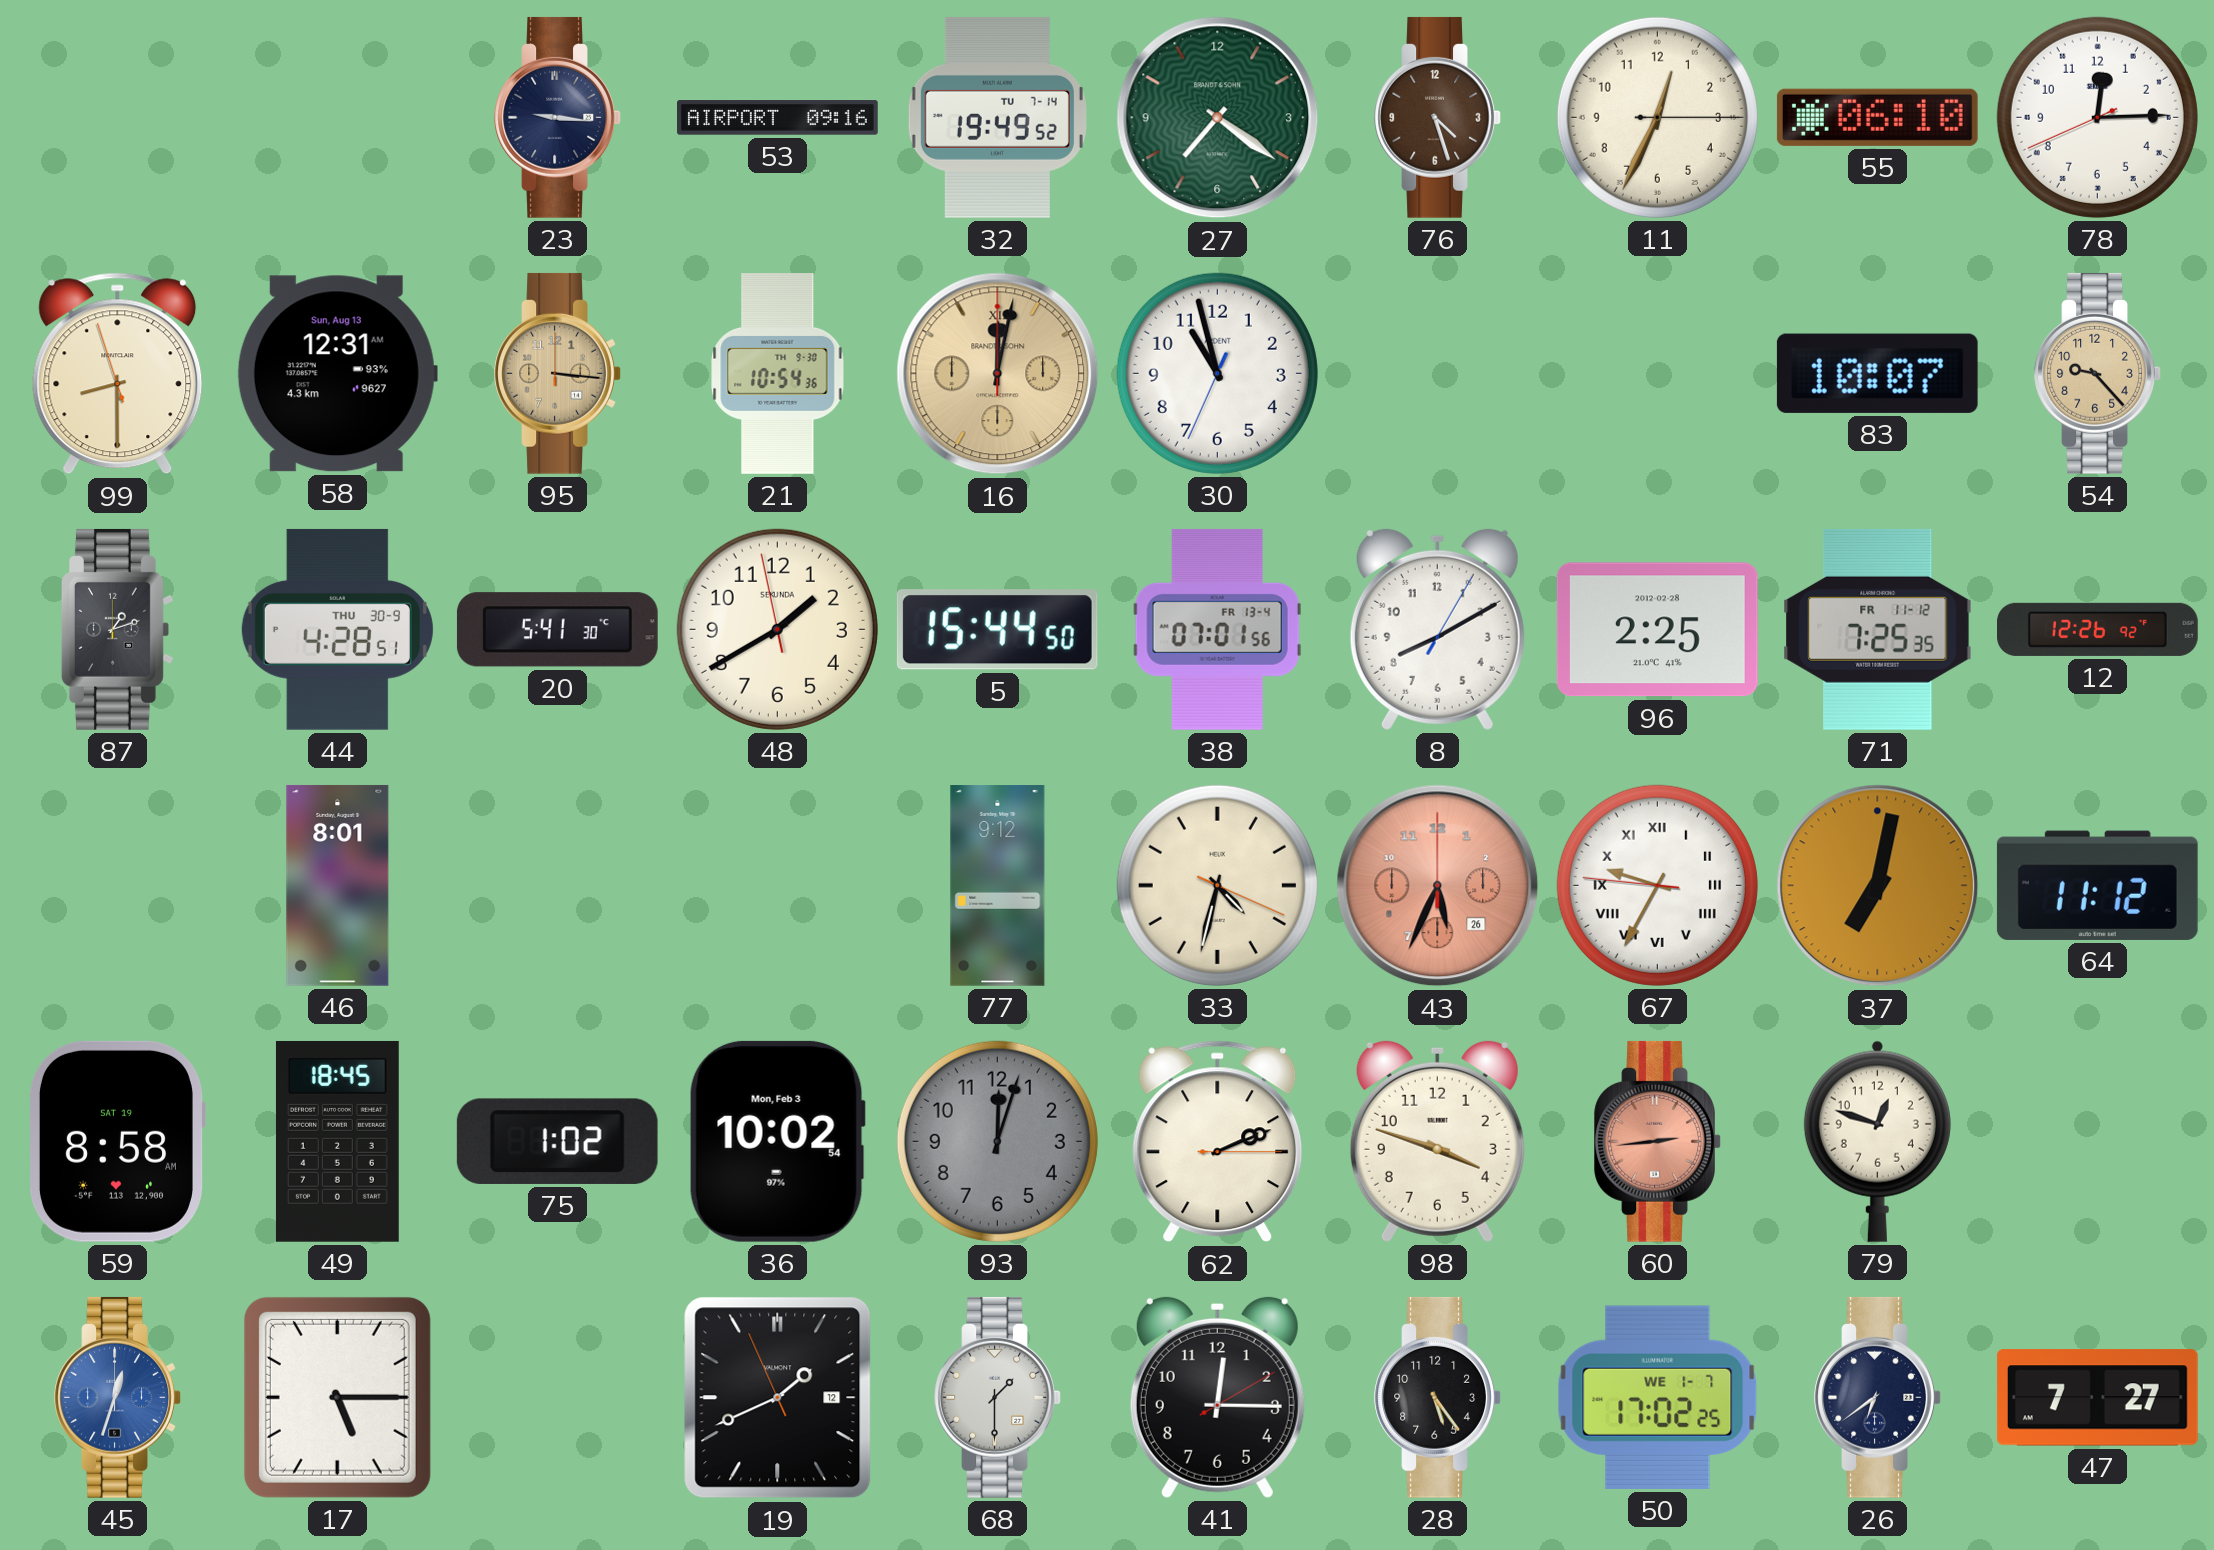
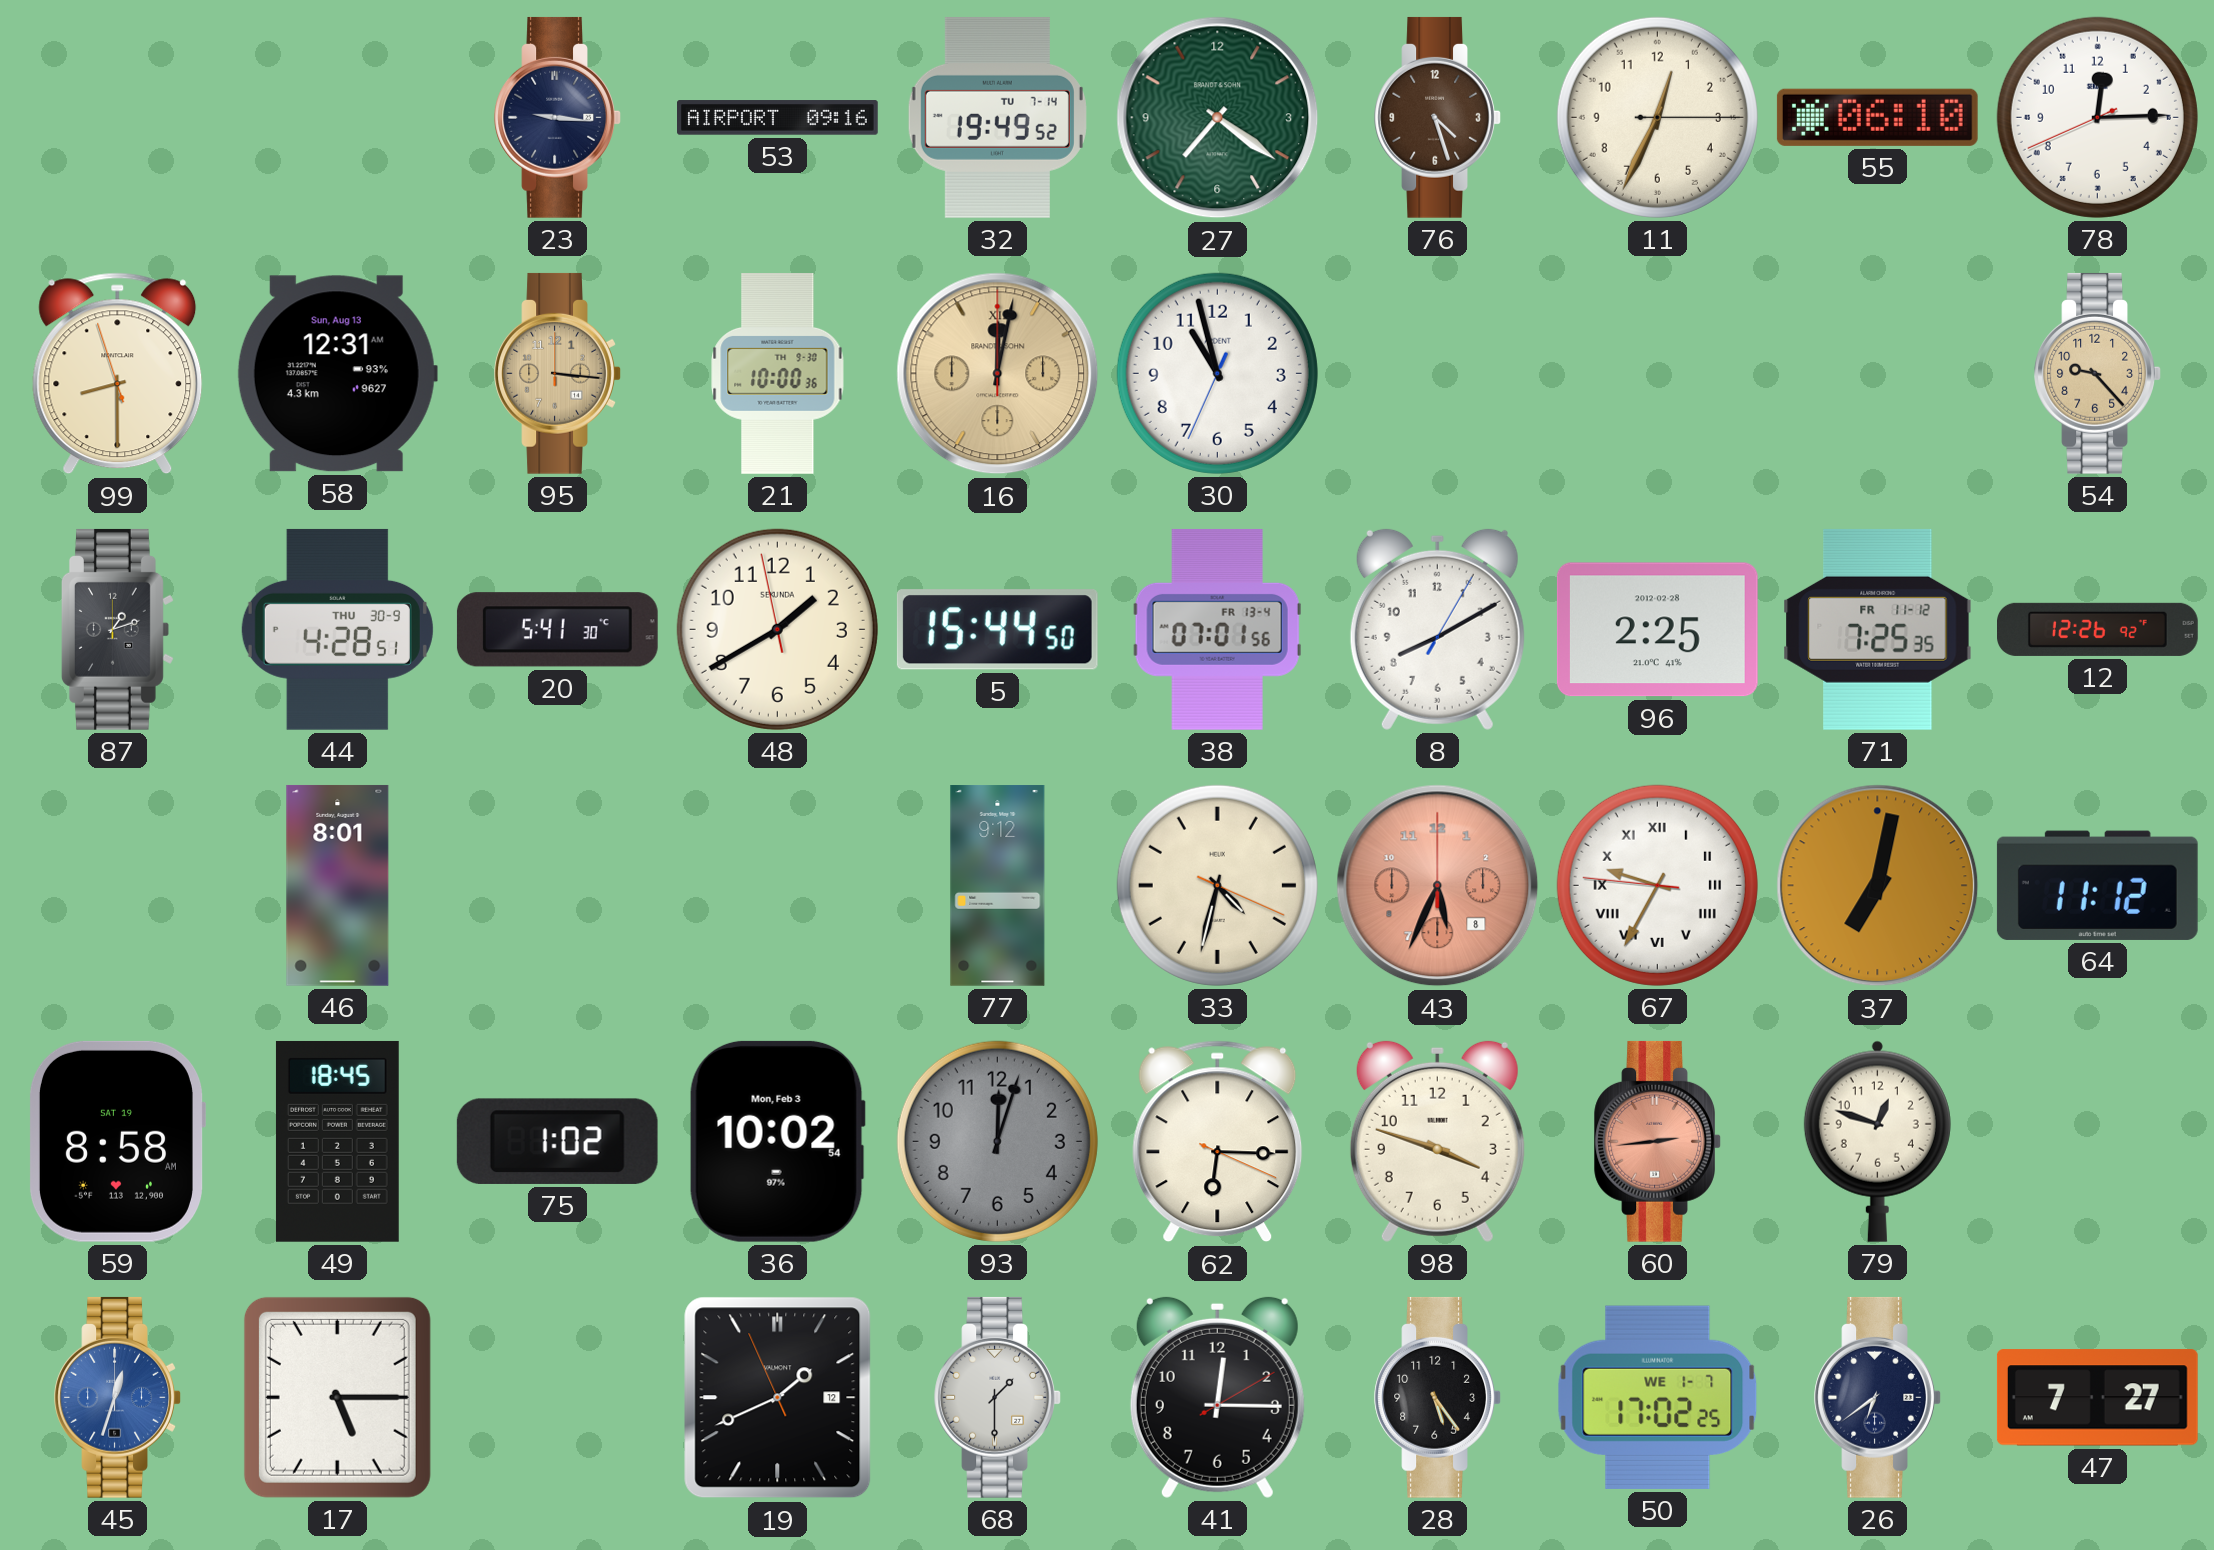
21: 10:54 -> 10:00
83: 10:07 -> none
43 date: 26 -> 8
62: 2:11 -> 6:15
